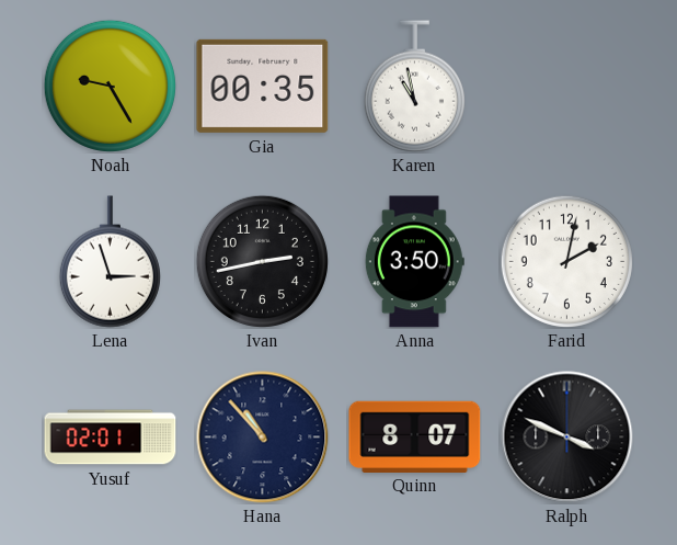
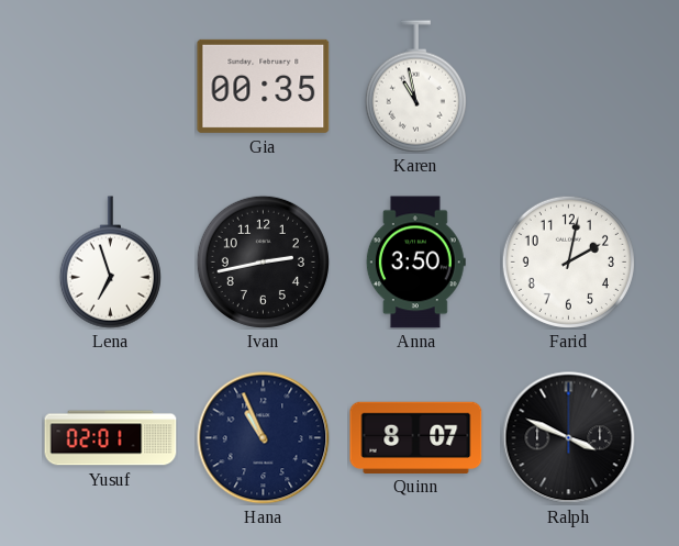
Noah: 9:25 -> none
Lena: 2:57 -> 6:57
Hana: 10:53 -> 10:56
